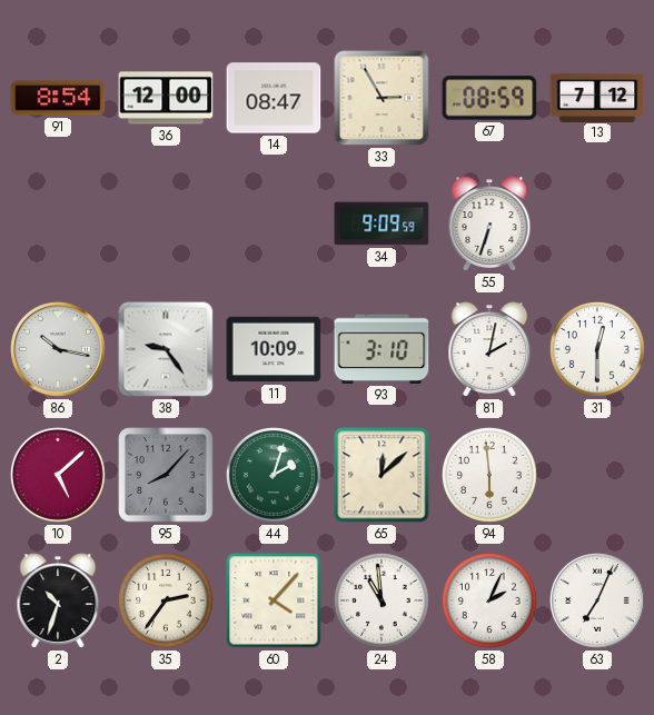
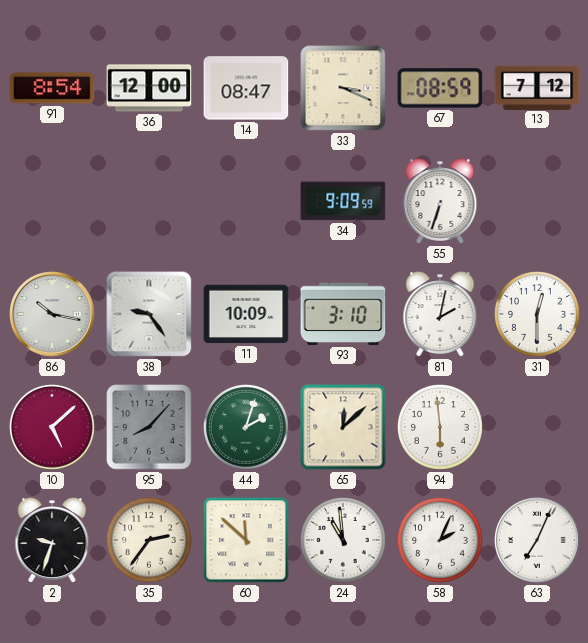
33: 2:55 -> 3:19
2: 10:33 -> 9:33
60: 4:07 -> 11:52
